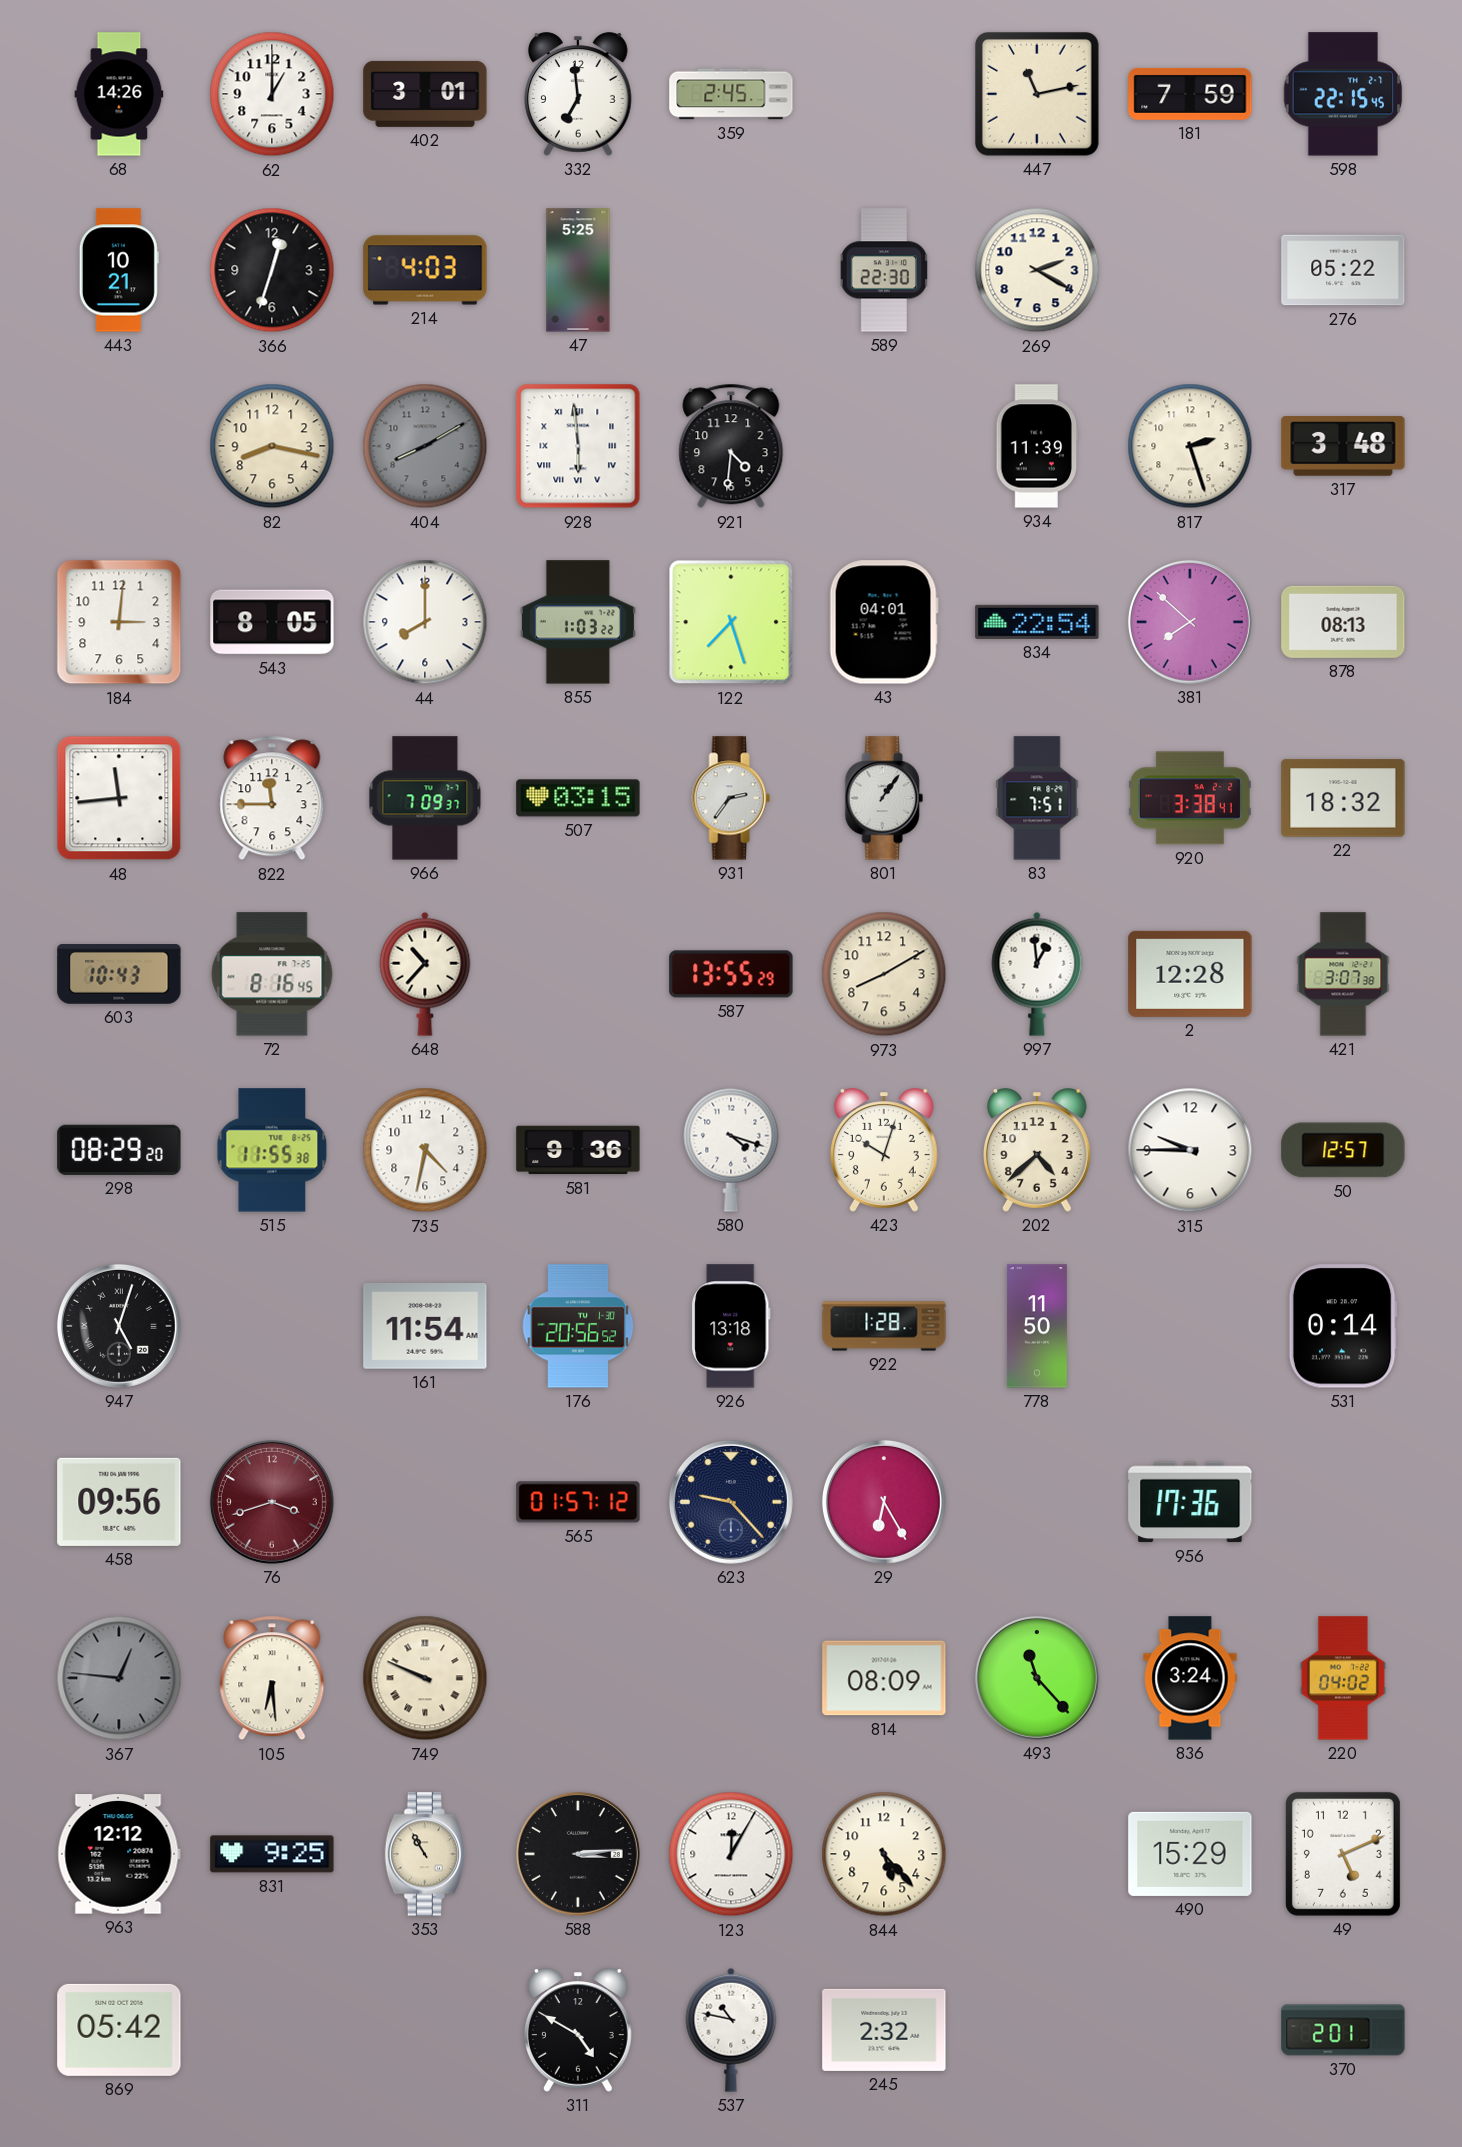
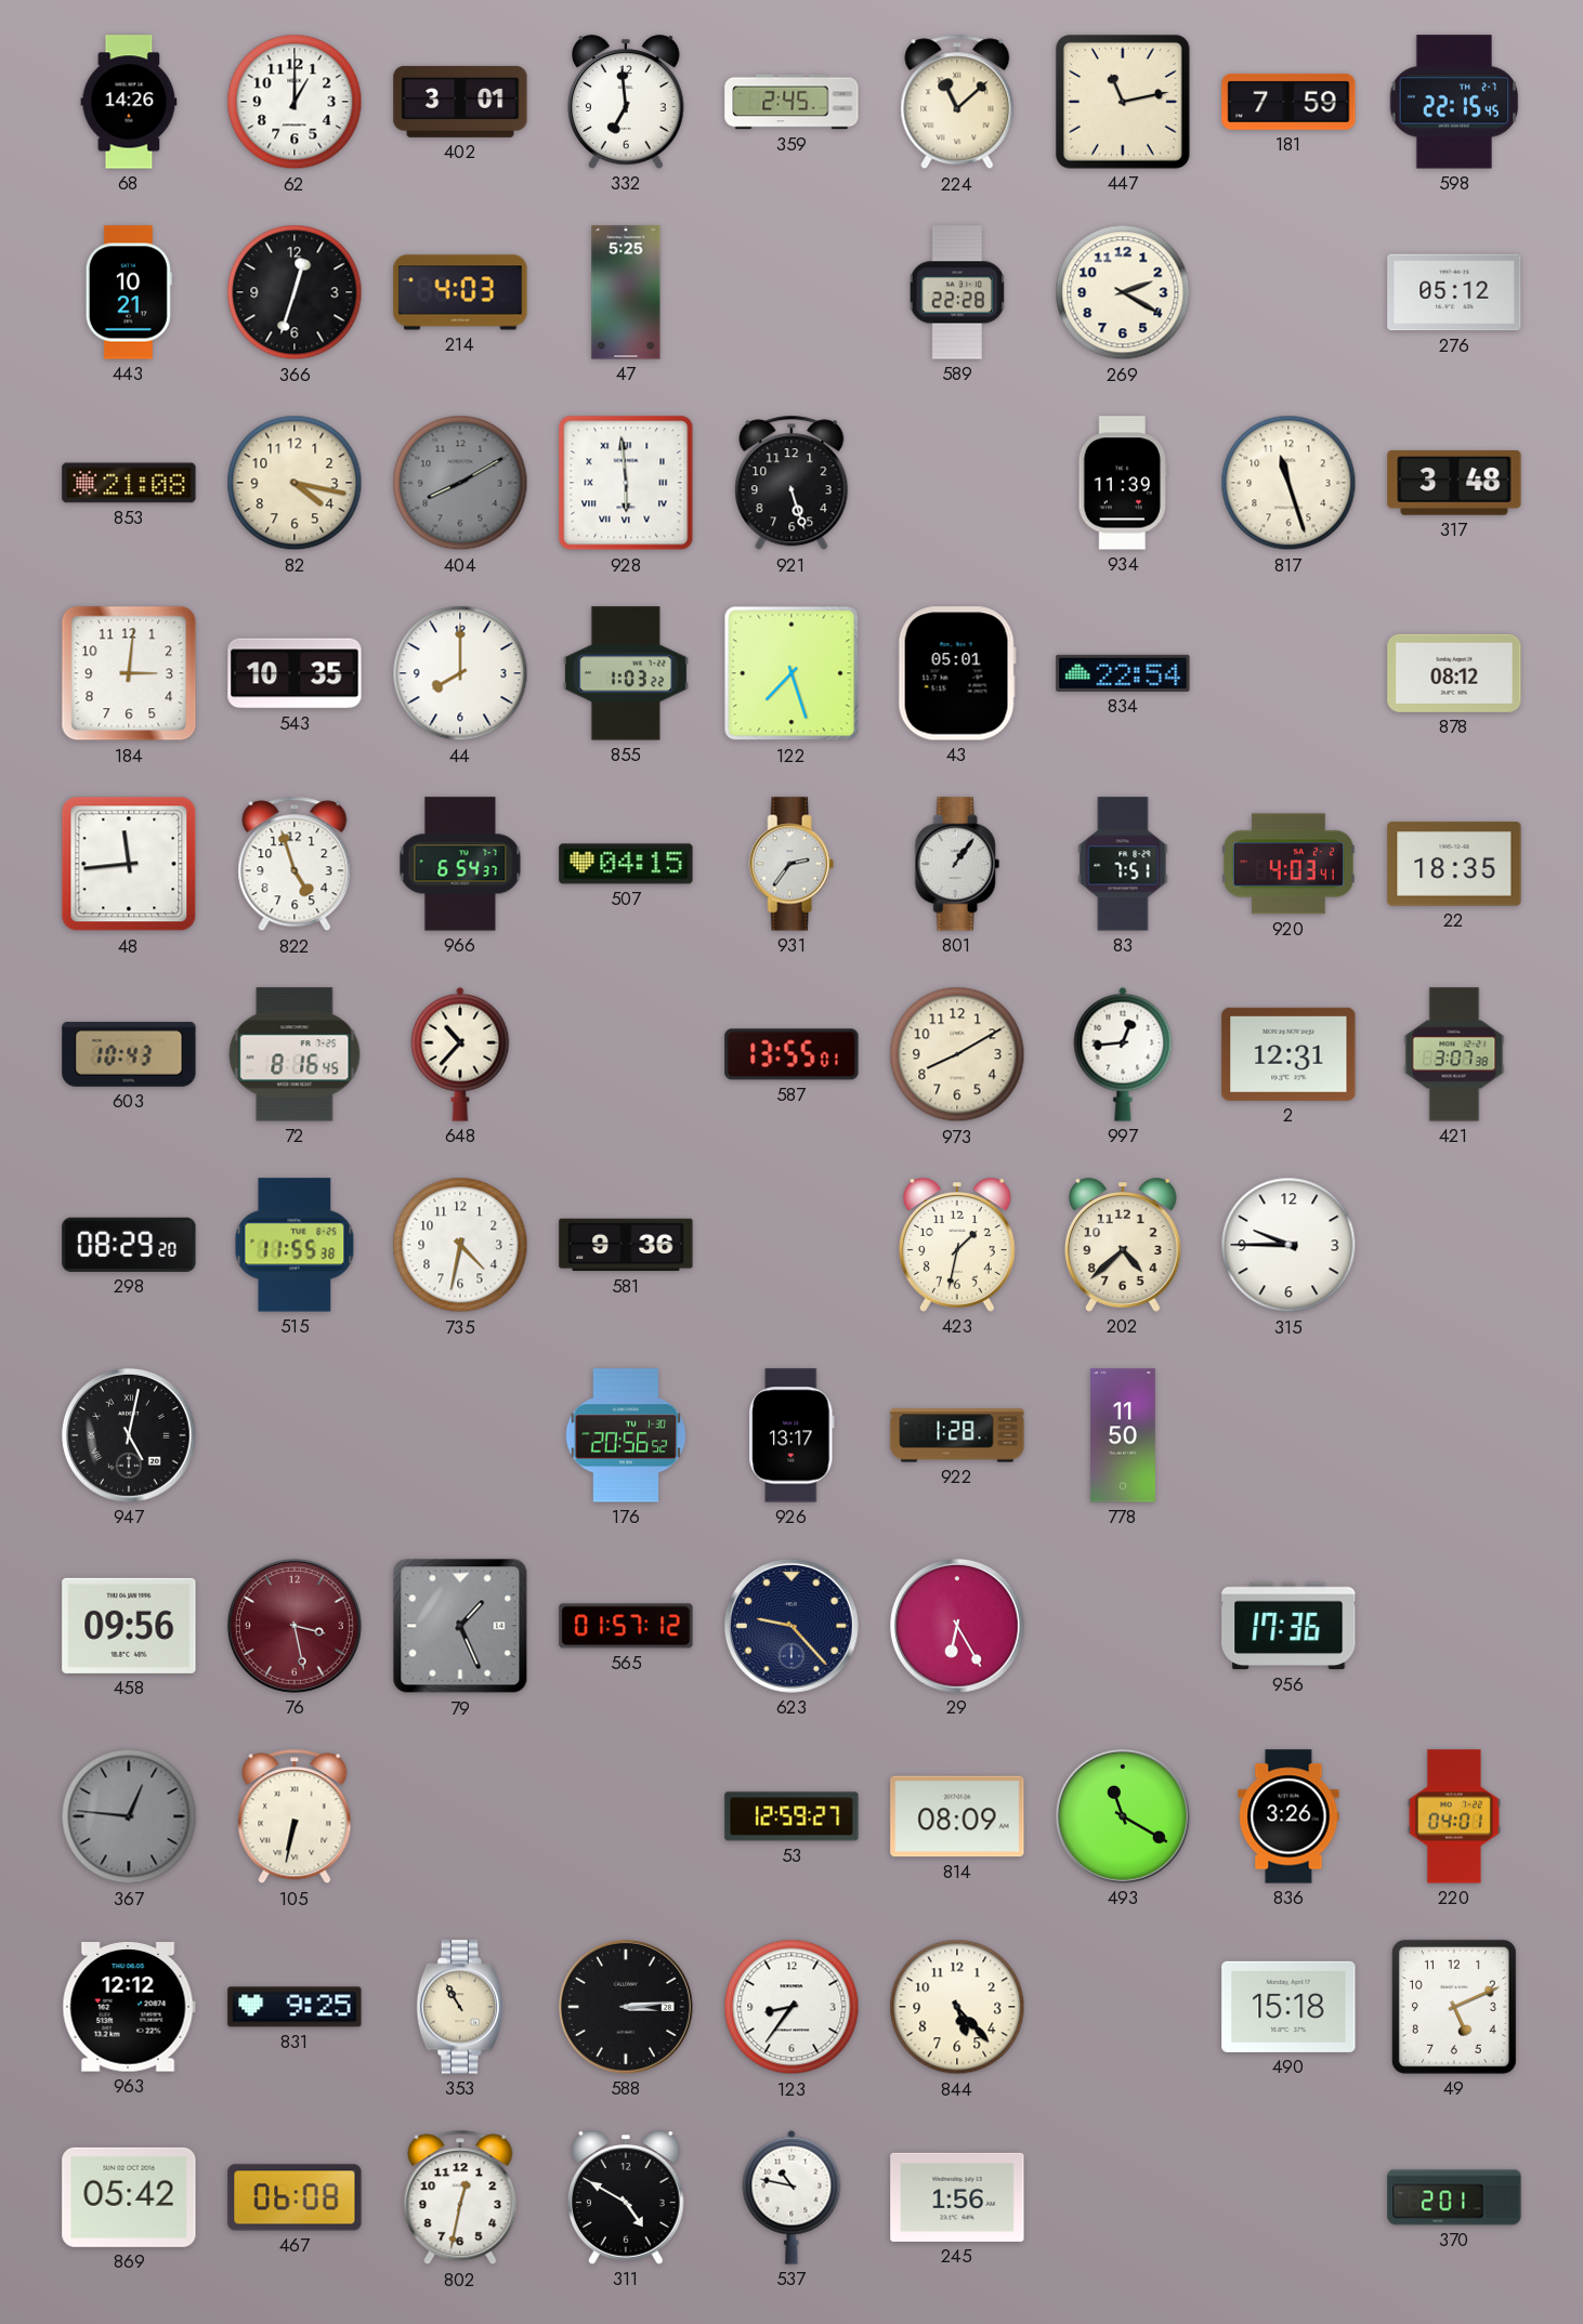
224: none -> 11:08
589: 22:30 -> 22:28
276: 05:22 -> 05:12
853: none -> 21:08
82: 8:17 -> 4:17
921: 4:31 -> 5:27
817: 2:27 -> 11:27
543: 8:05 -> 10:35
43: 04:01 -> 05:01
381: 7:52 -> none
878: 08:13 -> 08:12
822: 11:45 -> 4:57
966: 7:09 -> 6:54
507: 03:15 -> 04:15
920: 3:38 -> 4:03
22: 18:32 -> 18:35
587: 13:55:29 -> 13:55:01
997: 12:59 -> 12:44
2: 12:28 -> 12:31
580: 4:18 -> none
423: 10:03 -> 1:32
50: 12:57 -> none
947: 5:03 -> 5:02
161: 11:54 -> none
926: 13:18 -> 13:17
531: 0:14 -> none
76: 3:42 -> 3:28
79: none -> 1:26
105: 6:29 -> 6:32
749: 9:49 -> none
53: none -> 12:59
493: 11:23 -> 11:20
836: 3:24 -> 3:26
220: 04:02 -> 04:01
123: 12:05 -> 8:36
490: 15:29 -> 15:18
467: none -> 06:08
802: none -> 12:32
245: 2:32 -> 1:56
